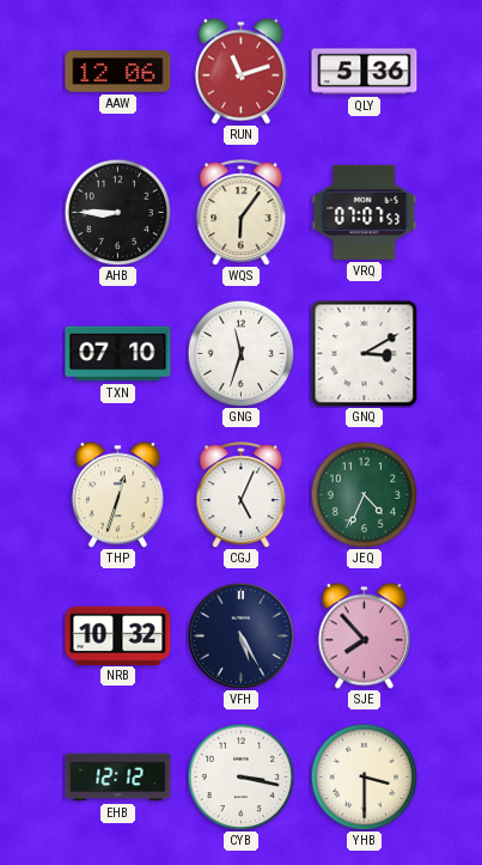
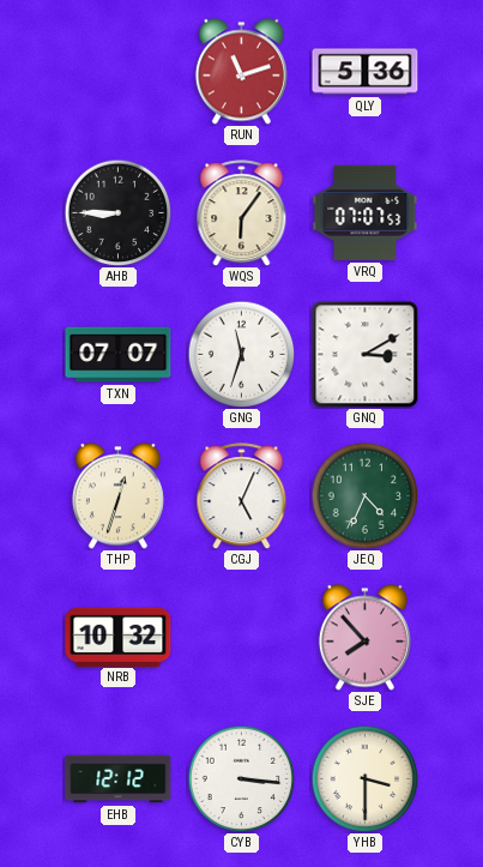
AAW: 12:06 -> none
TXN: 07:10 -> 07:07
VFH: 5:25 -> none
CYB: 3:17 -> 3:16
